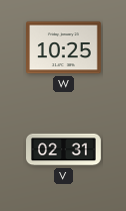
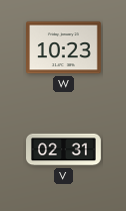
W: 10:25 -> 10:23
